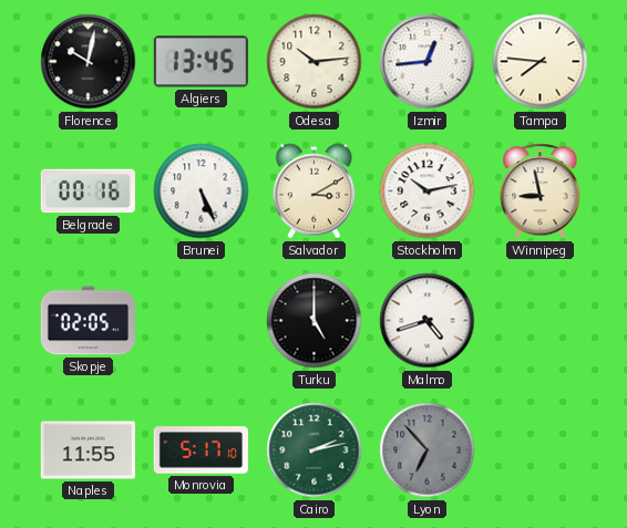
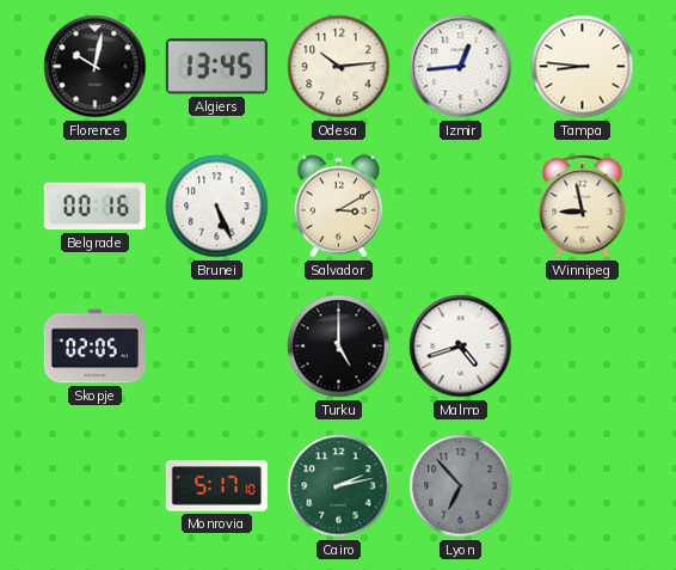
Tampa: 7:46 -> 8:46
Stockholm: 10:13 -> none
Naples: 11:55 -> none
